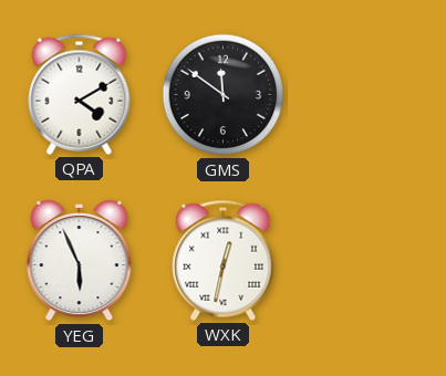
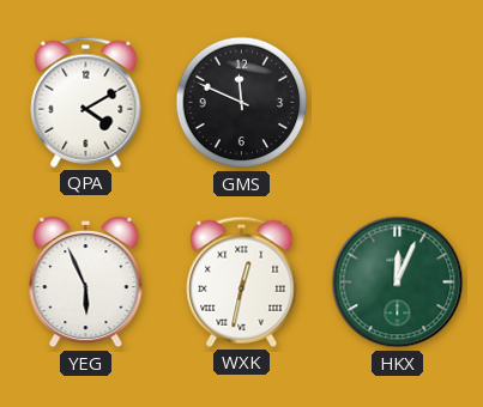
GMS: 11:51 -> 11:49
HKX: none -> 12:04
